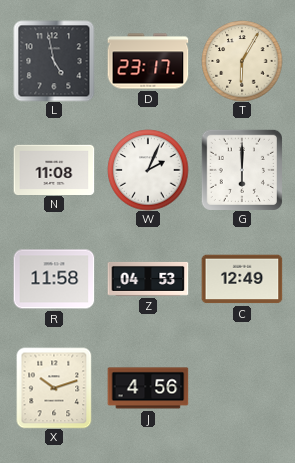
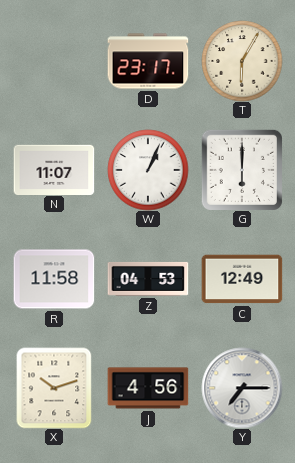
L: 4:58 -> none
N: 11:08 -> 11:07
W: 2:04 -> 1:04
Y: none -> 7:15
